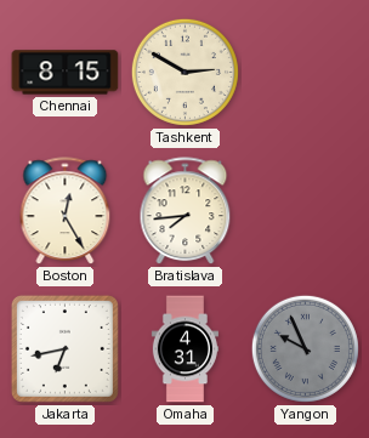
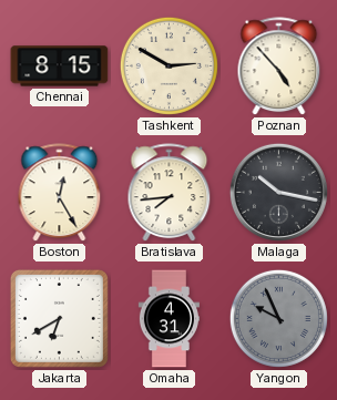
Poznan: none -> 4:53
Malaga: none -> 10:17
Jakarta: 6:43 -> 6:40
